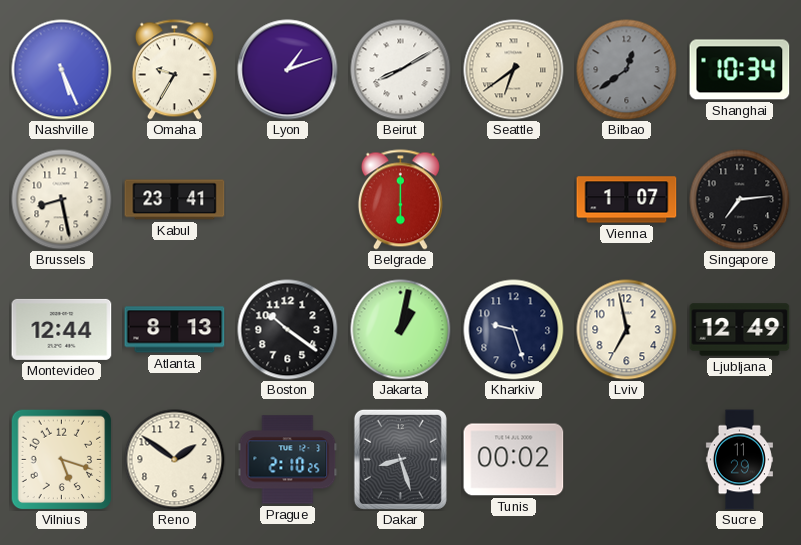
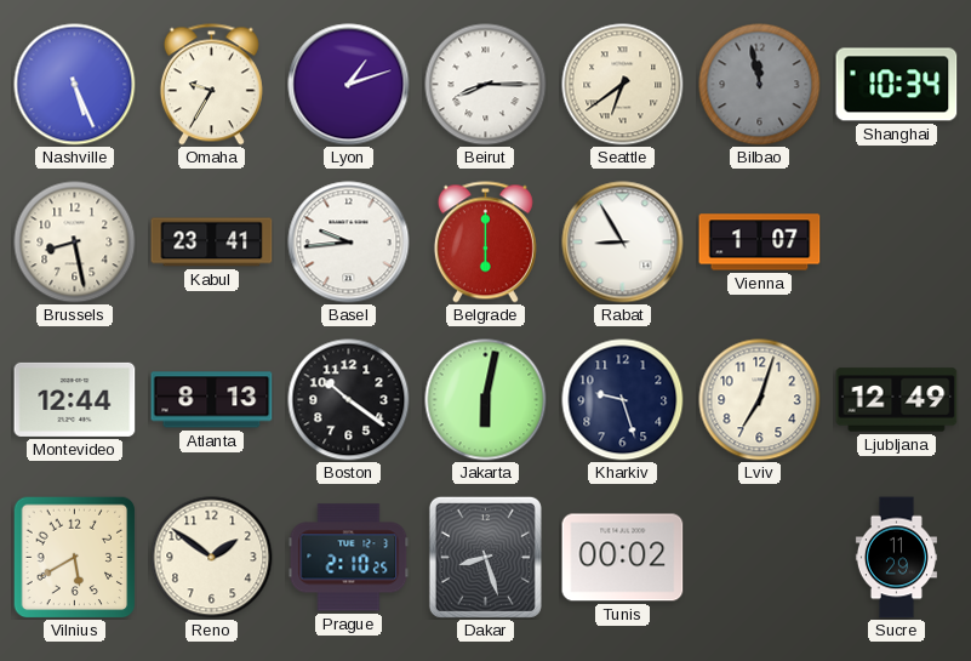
Beirut: 8:10 -> 8:15
Bilbao: 12:39 -> 11:58
Basel: none -> 9:44
Rabat: none -> 8:55
Singapore: 7:14 -> none
Jakarta: 1:02 -> 6:02
Lviv: 6:58 -> 7:03
Vilnius: 5:18 -> 5:40
